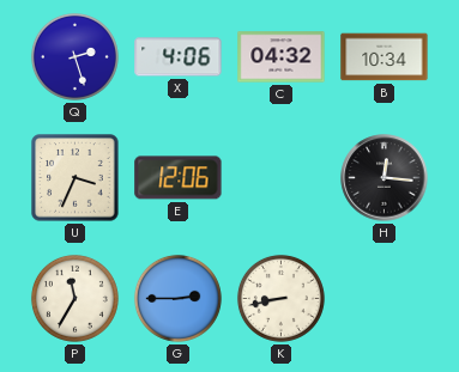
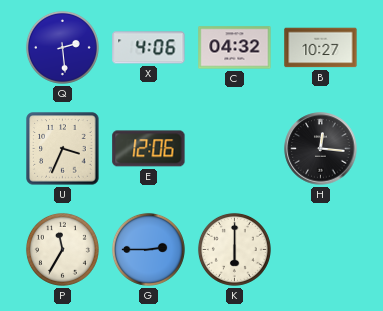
Q: 2:27 -> 2:29
B: 10:34 -> 10:27
K: 8:43 -> 6:00
